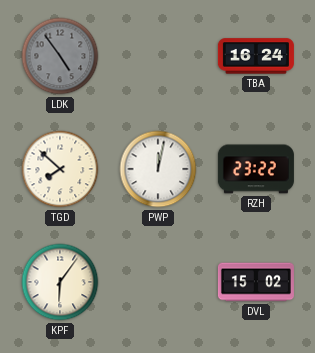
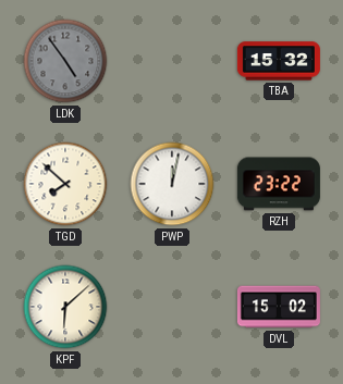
TBA: 16:24 -> 15:32
KPF: 6:06 -> 6:08
